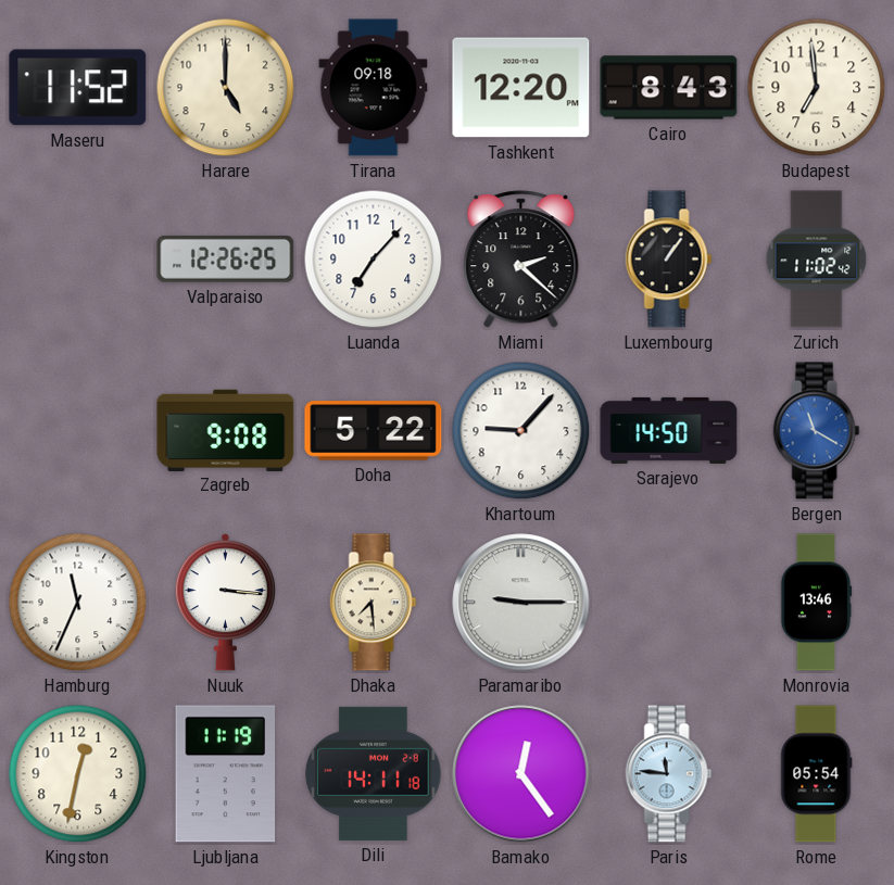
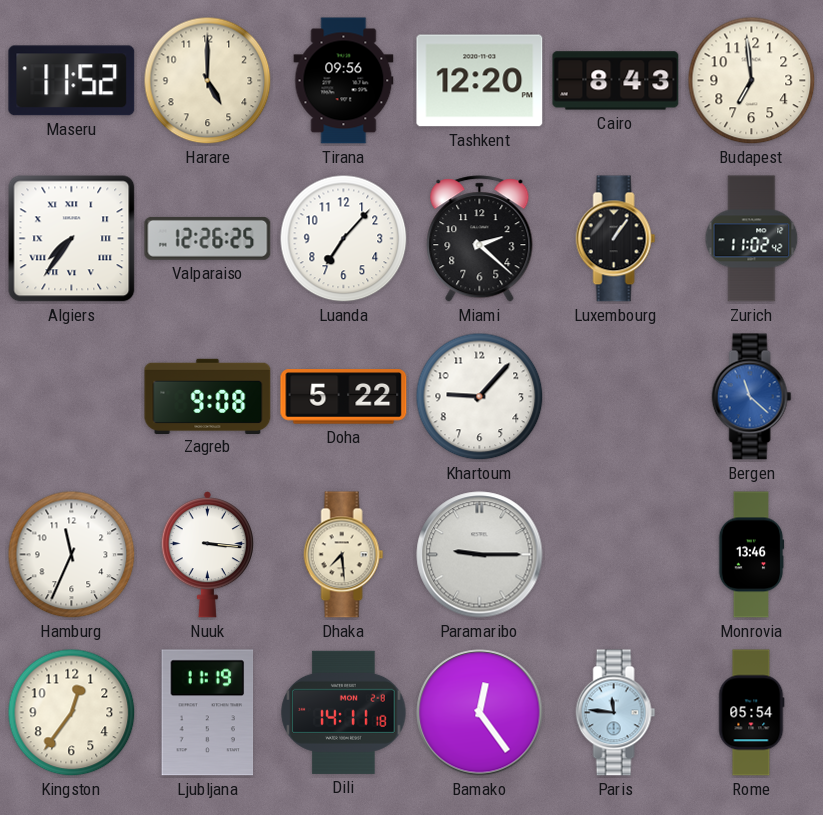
Tirana: 09:18 -> 09:56
Algiers: none -> 7:36
Sarajevo: 14:50 -> none
Bergen: 11:20 -> 11:22
Kingston: 12:32 -> 12:36
